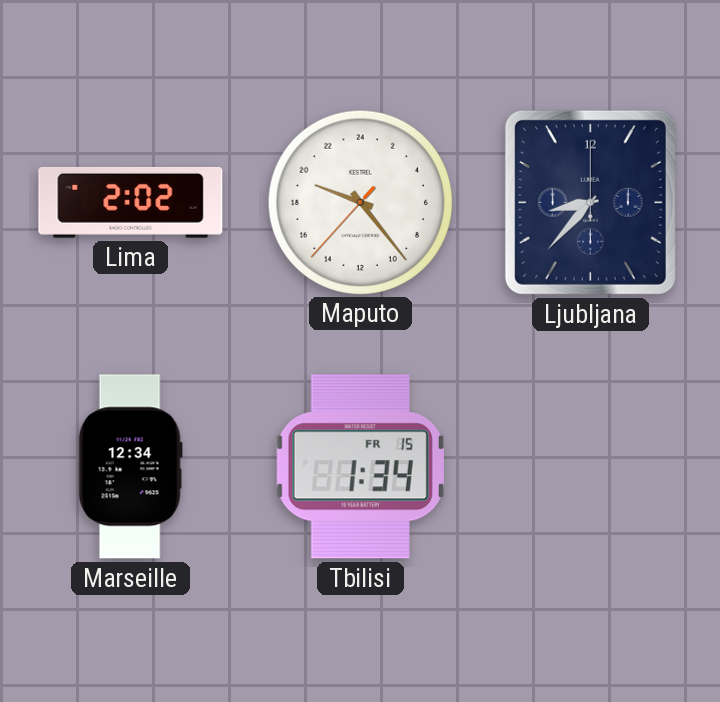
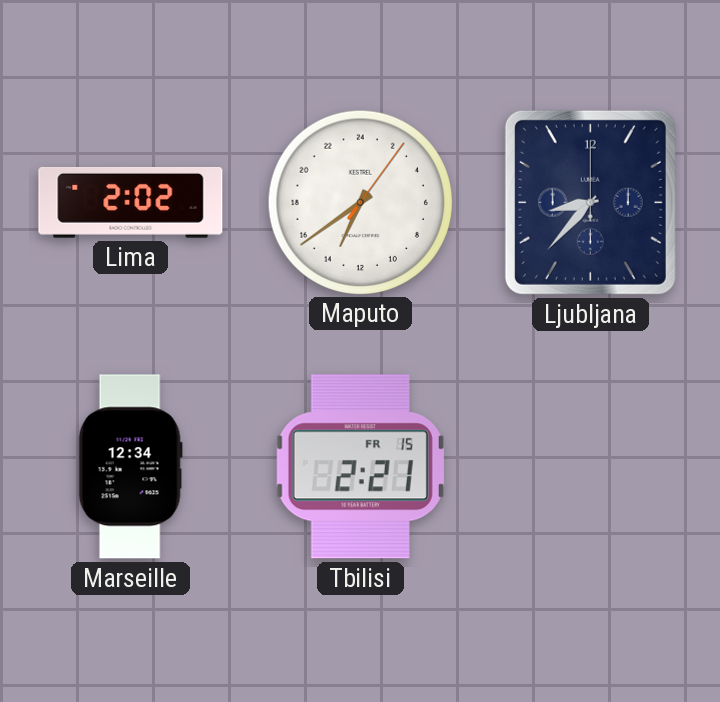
Maputo: 19:23 -> 13:39
Tbilisi: 1:34 -> 2:21
